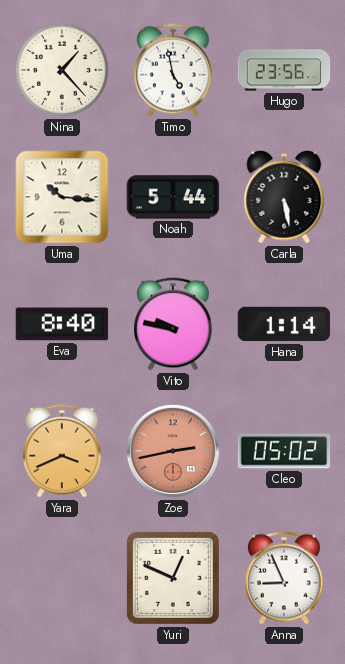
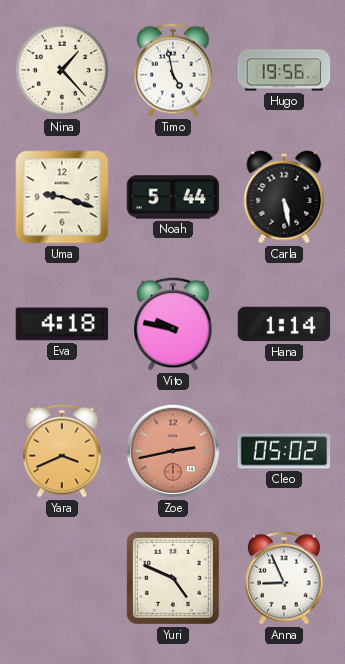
Hugo: 23:56 -> 19:56
Uma: 10:16 -> 9:18
Eva: 8:40 -> 4:18
Yuri: 12:49 -> 4:49
